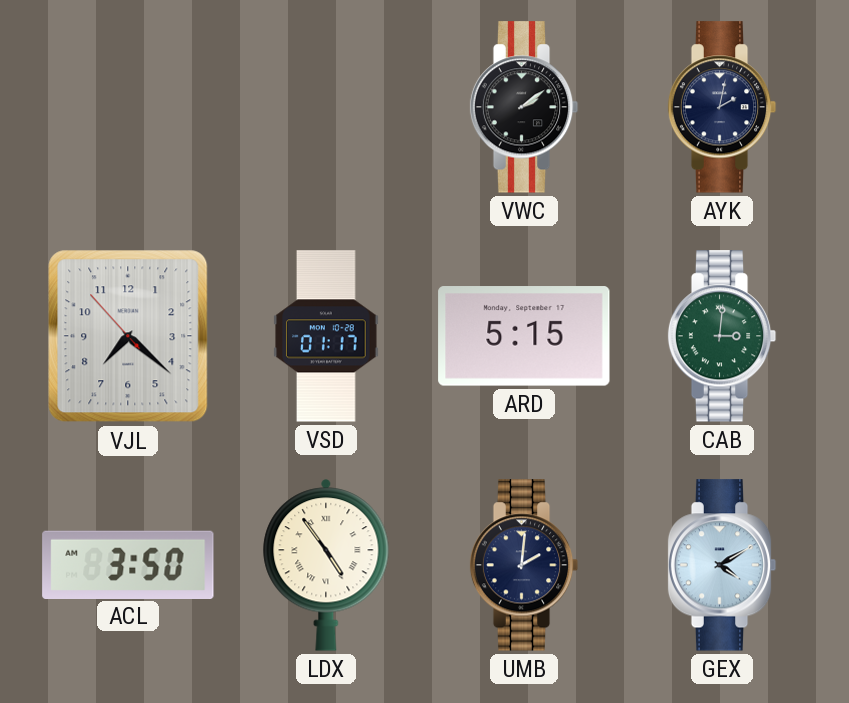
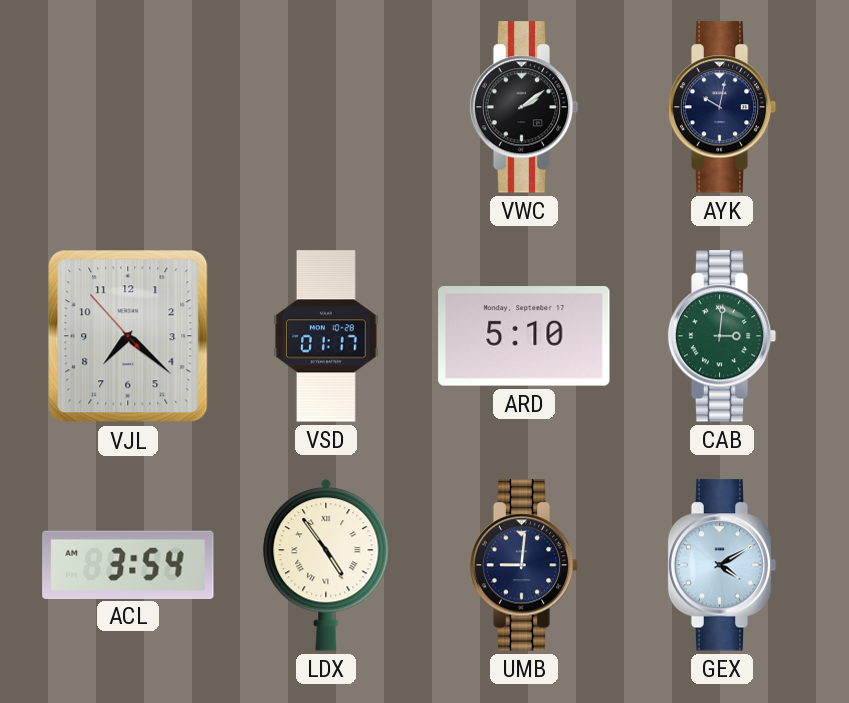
AYK: 2:02 -> 10:02
ARD: 5:15 -> 5:10
ACL: 3:50 -> 3:54
UMB: 2:01 -> 9:01
